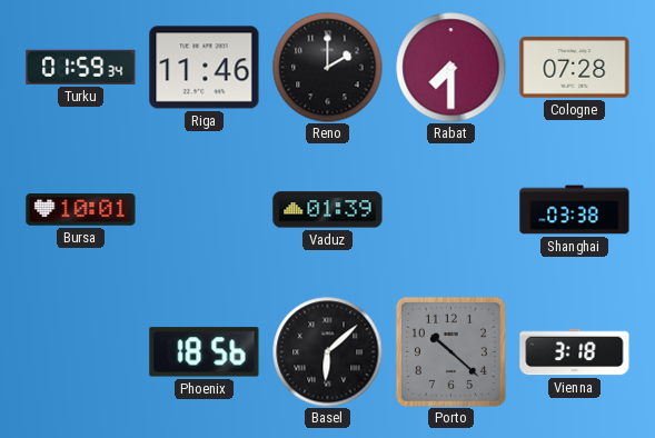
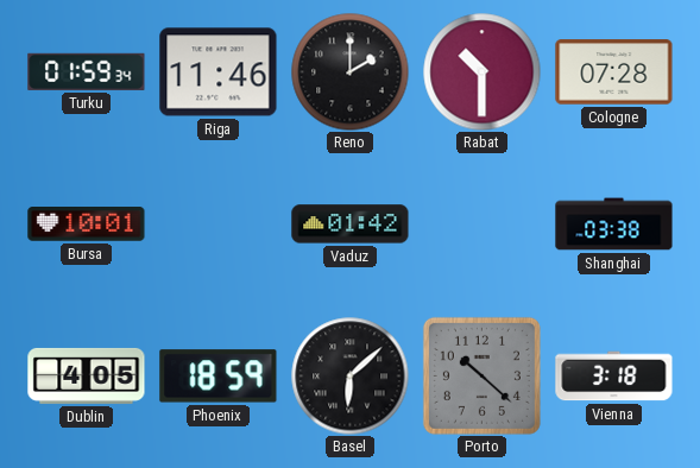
Rabat: 7:30 -> 10:30
Vaduz: 01:39 -> 01:42
Dublin: none -> 4:05
Phoenix: 18:56 -> 18:59
